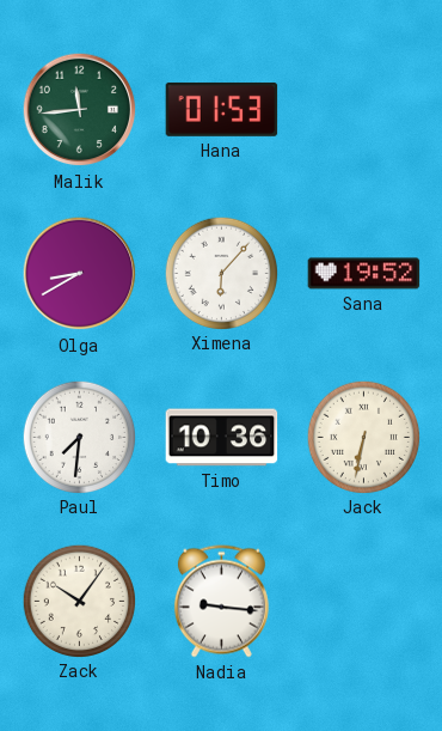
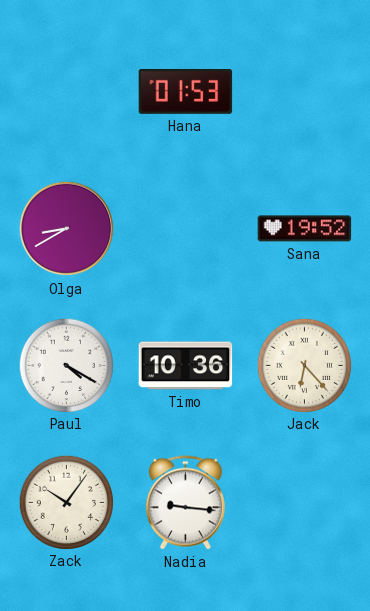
Malik: 11:44 -> none
Ximena: 6:07 -> none
Paul: 7:31 -> 4:20
Jack: 6:32 -> 6:23
